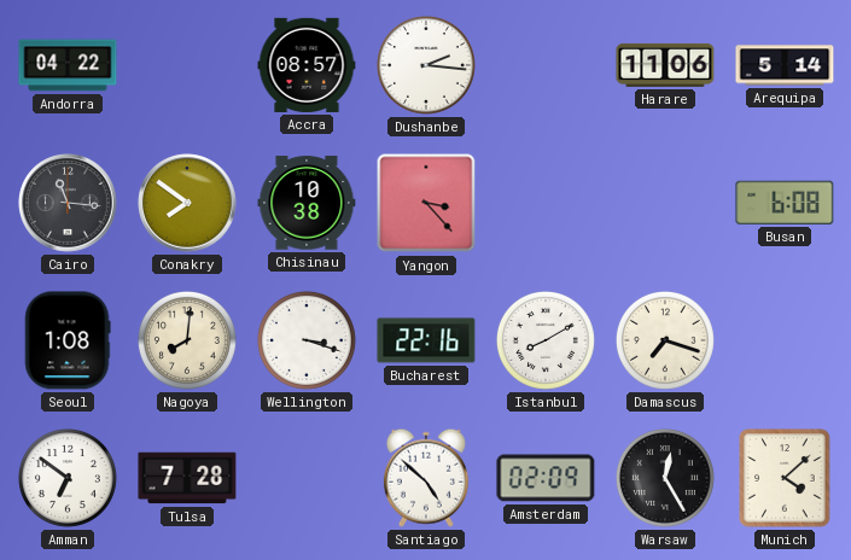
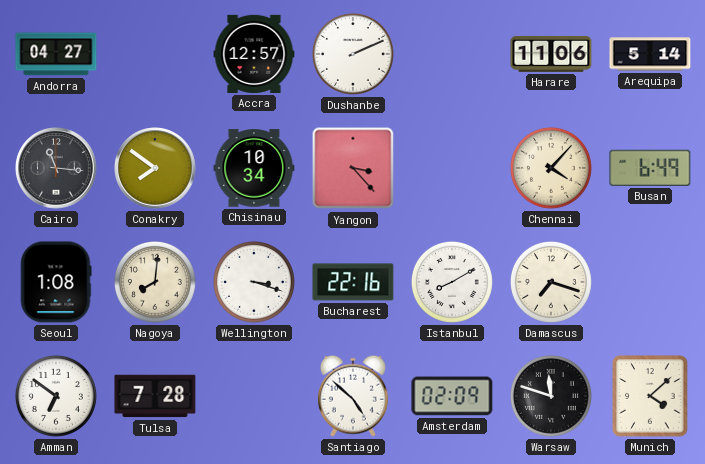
Andorra: 04:22 -> 04:27
Accra: 08:57 -> 12:57
Dushanbe: 2:16 -> 2:11
Chisinau: 10:38 -> 10:34
Chennai: none -> 4:07
Busan: 6:08 -> 6:49
Warsaw: 12:25 -> 11:48
